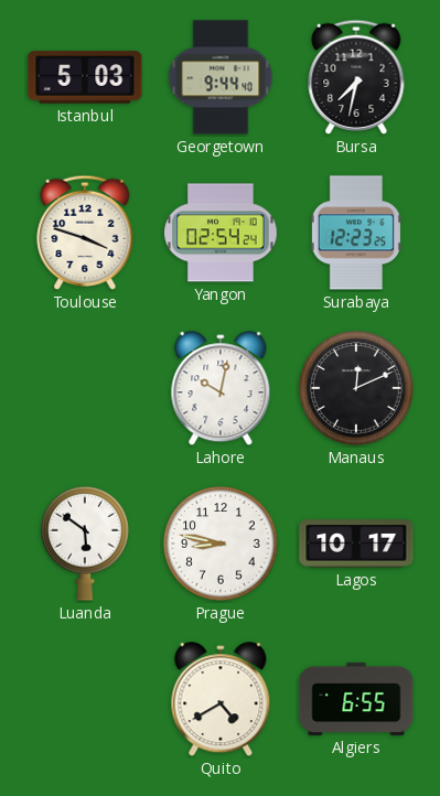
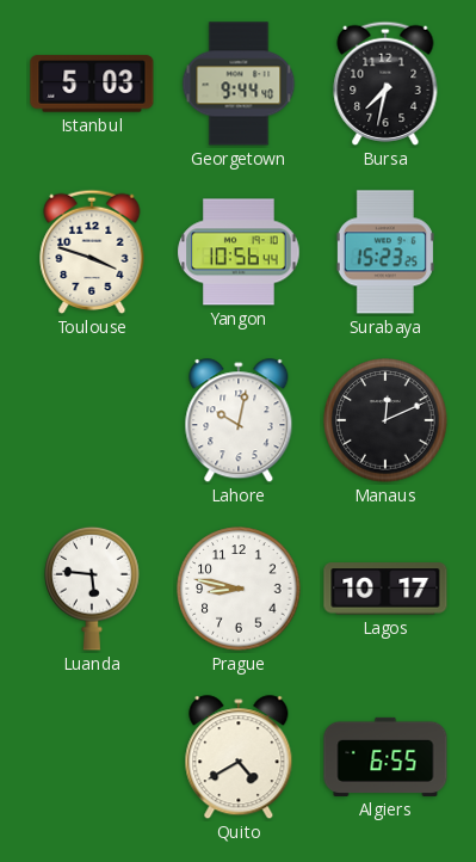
Yangon: 02:54 -> 10:56
Surabaya: 12:23 -> 15:23
Luanda: 5:51 -> 5:46
